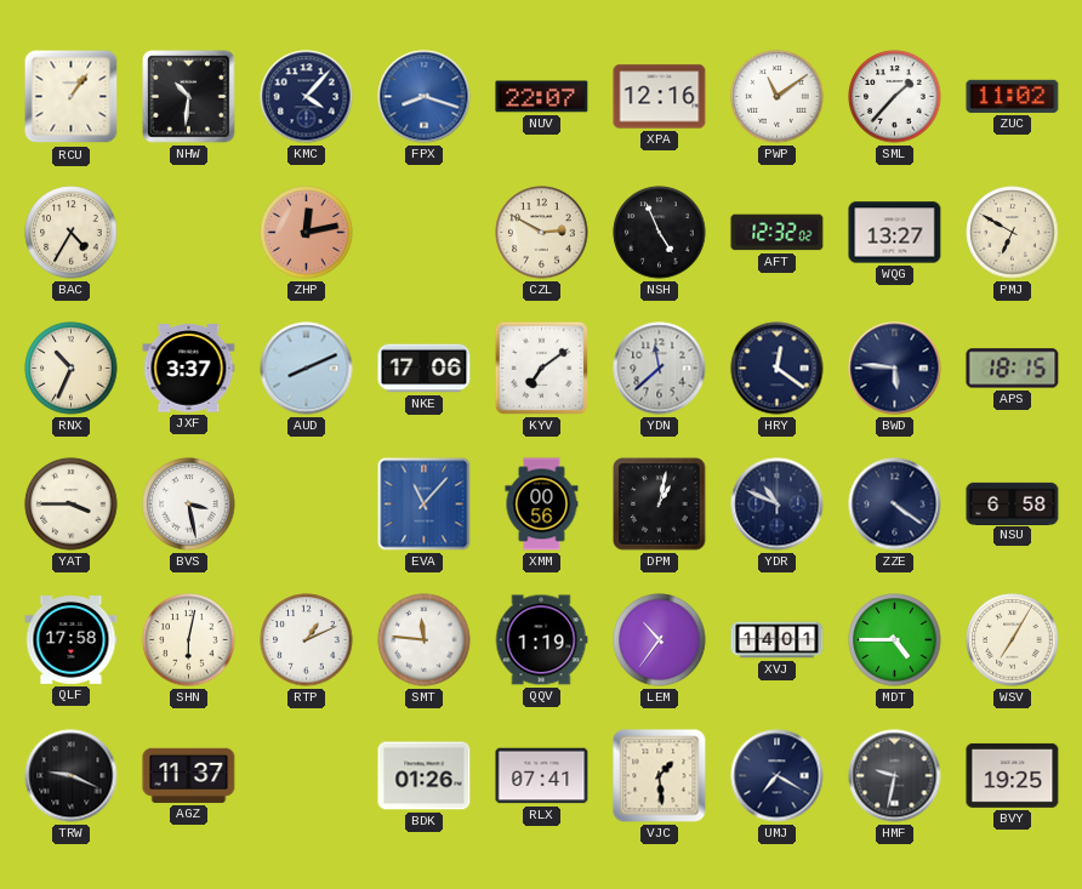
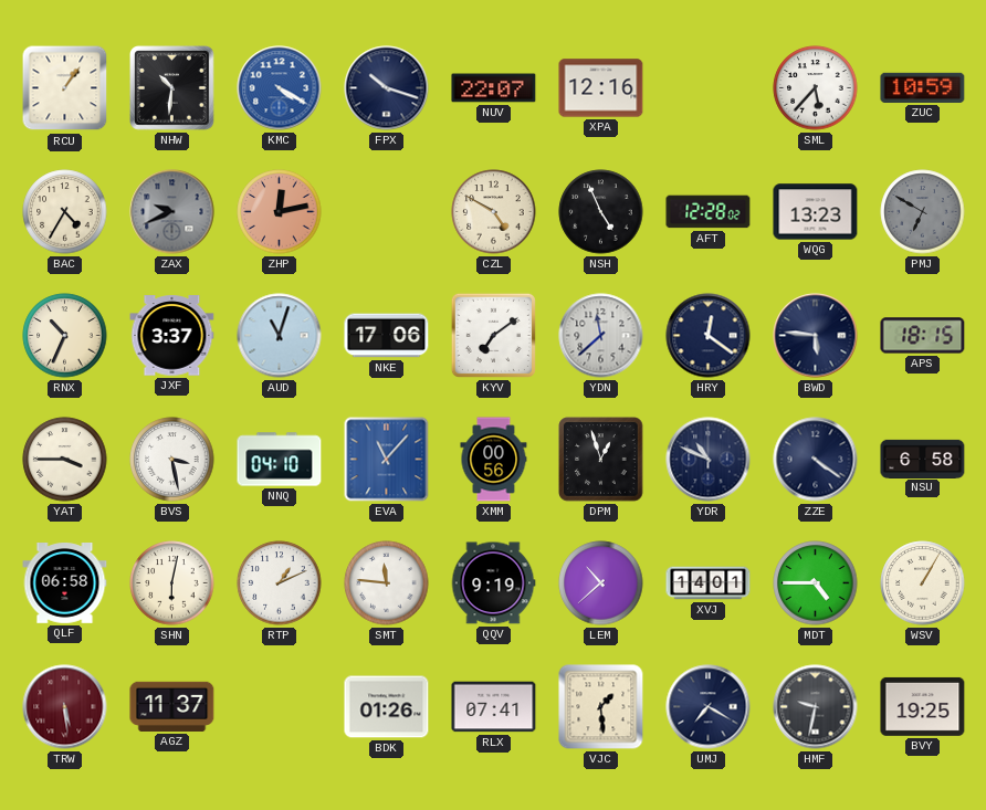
KMC: 4:07 -> 4:20
KMC dial: navy -> blue
FPX: 8:18 -> 10:18
FPX dial: blue -> navy
PWP: 11:09 -> none
SML: 1:37 -> 5:37
ZUC: 11:02 -> 10:59
ZAX: none -> 9:41
CZL: 2:50 -> 4:50
AFT: 12:32 -> 12:28
WQG: 13:27 -> 13:23
PMJ dial: cream -> grey
AUD: 8:11 -> 11:03
NNQ: none -> 04:10
DPM: 1:02 -> 12:57
QLF: 17:58 -> 06:58
QQV: 1:19 -> 9:19
LEM: 10:36 -> 10:38
WSV: 7:05 -> 1:05
TRW: 9:19 -> 5:29
TRW dial: black -> burgundy
